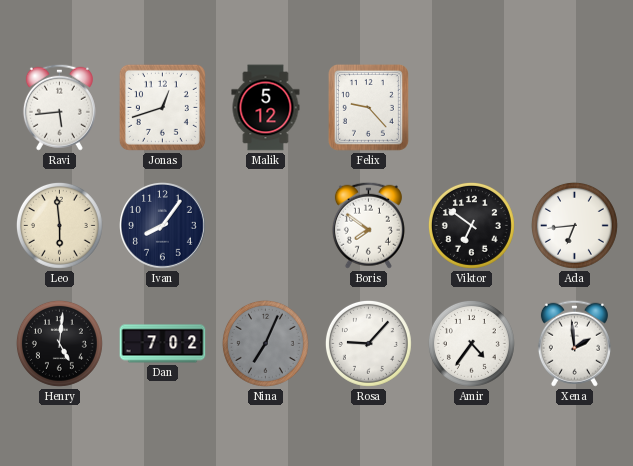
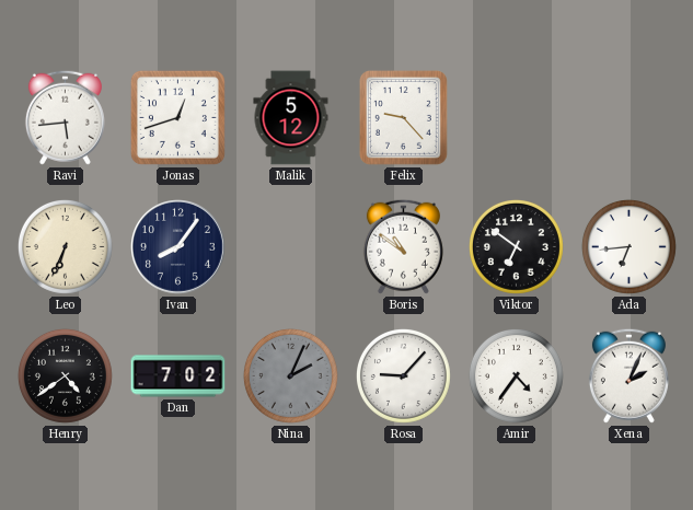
Leo: 5:59 -> 6:34
Boris: 7:51 -> 10:51
Henry: 5:01 -> 4:39
Nina: 7:04 -> 2:04
Xena: 1:59 -> 2:04
